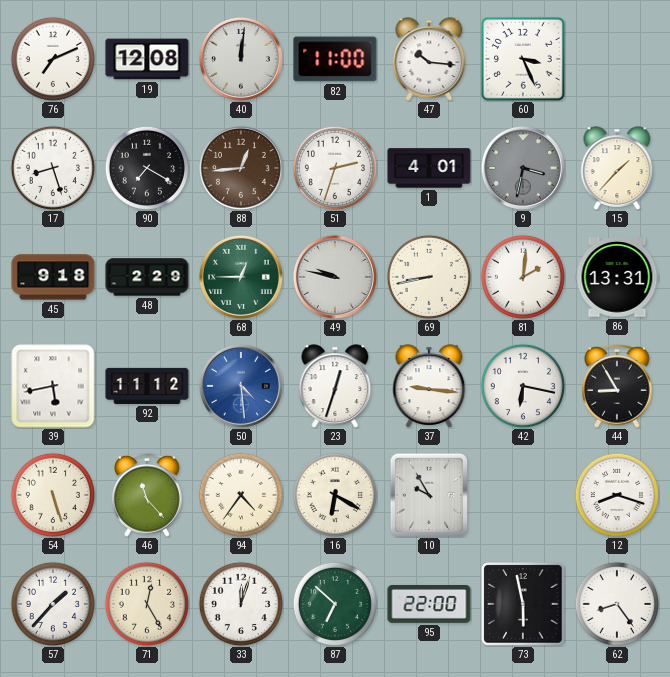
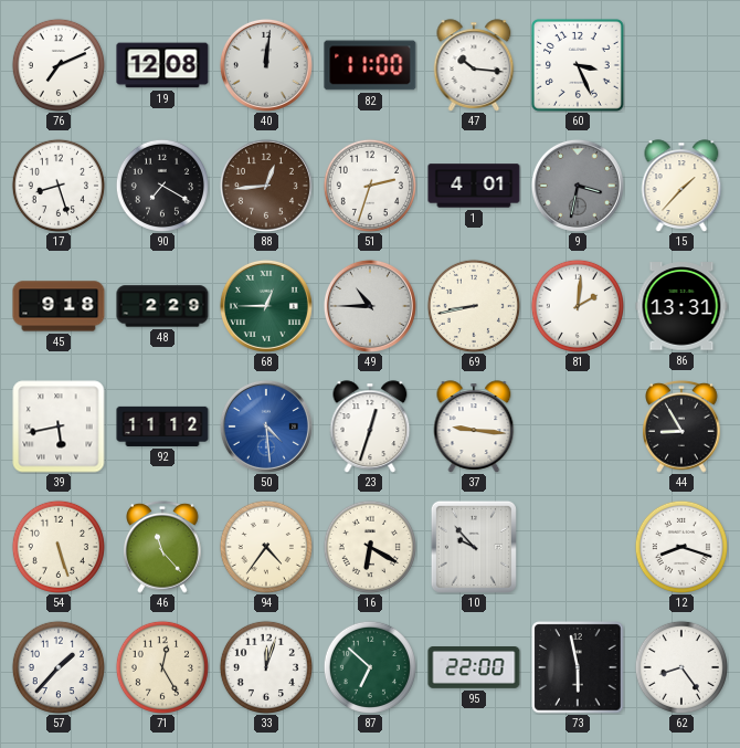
49: 9:47 -> 10:45
42: 6:17 -> none
10: 9:55 -> 9:53
